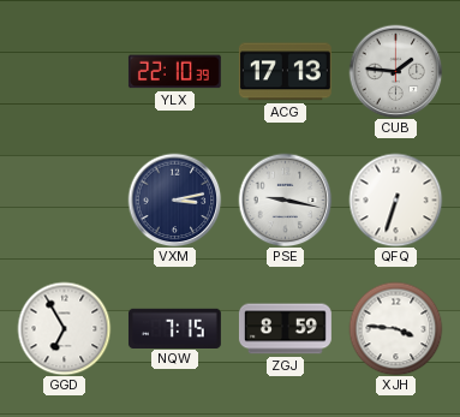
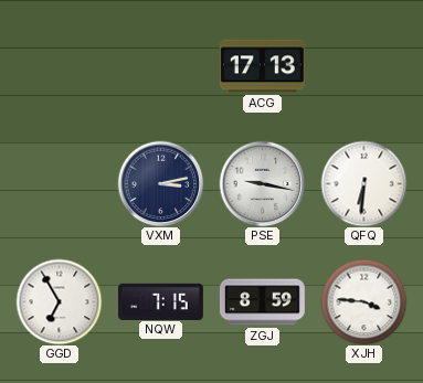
YLX: 22:10 -> none
CUB: 1:46 -> none
QFQ: 6:33 -> 6:31
